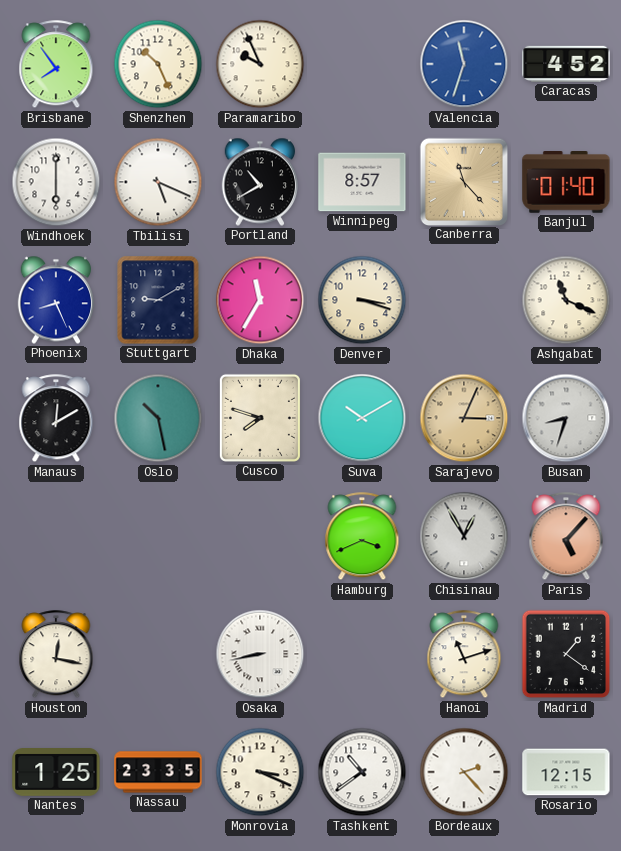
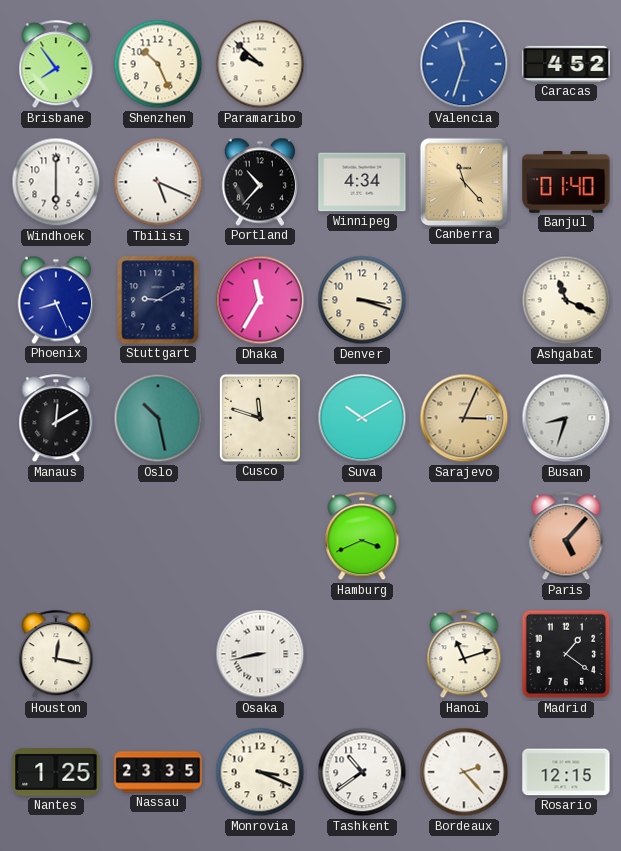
Paramaribo: 9:56 -> 9:52
Portland: 10:40 -> 10:37
Winnipeg: 8:57 -> 4:34
Cusco: 7:48 -> 11:48
Chisinau: 12:55 -> none
